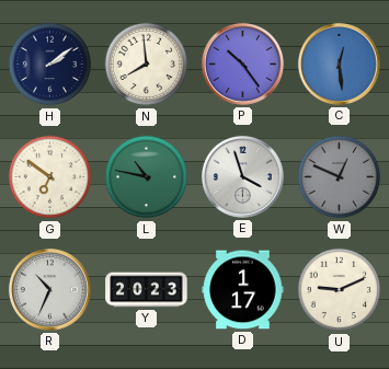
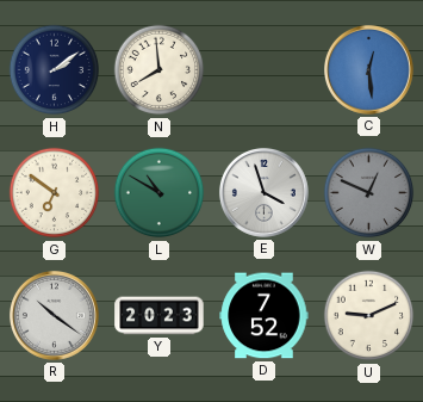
P: 10:24 -> none
L: 10:47 -> 10:50
R: 10:34 -> 10:21
D: 1:17 -> 7:52
